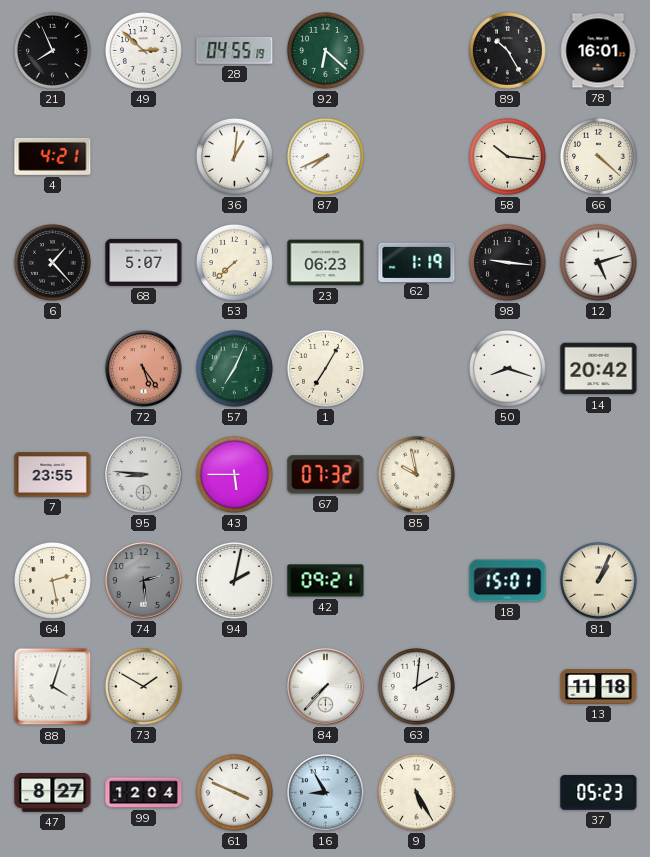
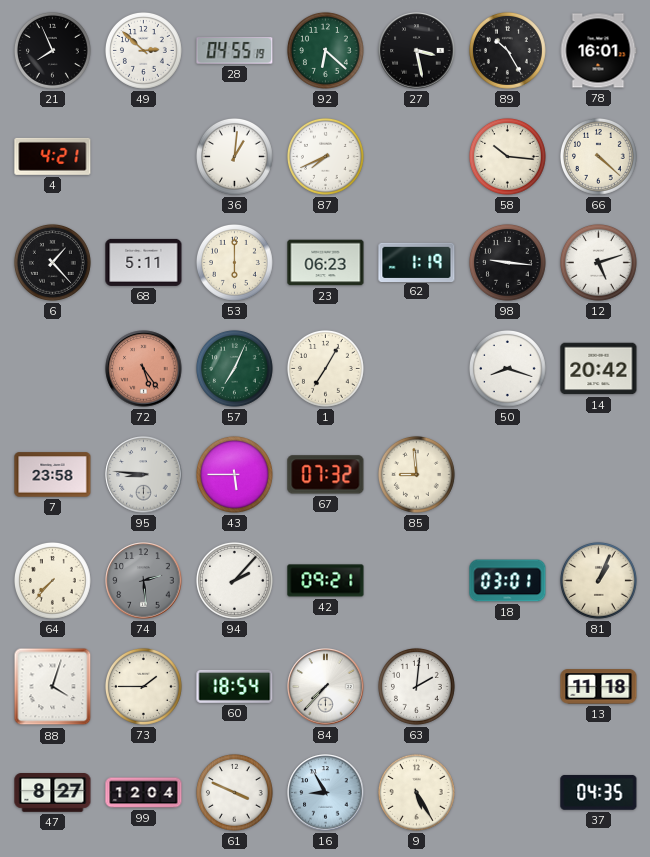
27: none -> 3:28
68: 5:07 -> 5:11
53: 7:38 -> 6:00
7: 23:55 -> 23:58
85: 9:58 -> 8:59
64: 2:28 -> 7:37
94: 2:02 -> 2:07
18: 15:01 -> 03:01
73: 1:50 -> 1:45
60: none -> 18:54
37: 05:23 -> 04:35
